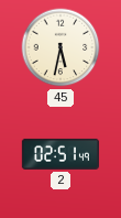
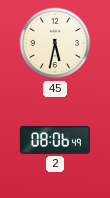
2: 02:51 -> 08:06
